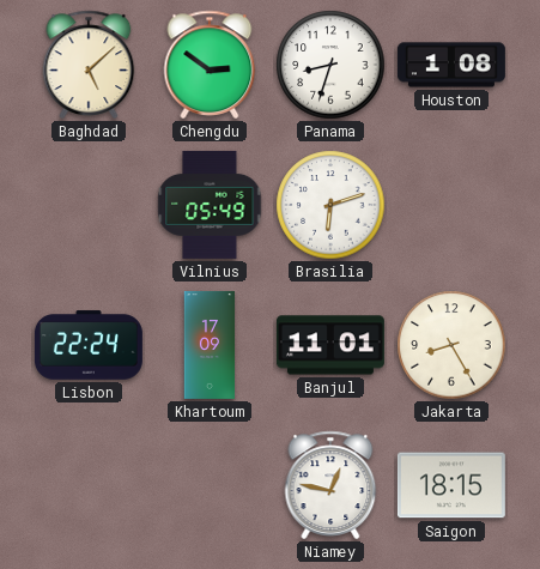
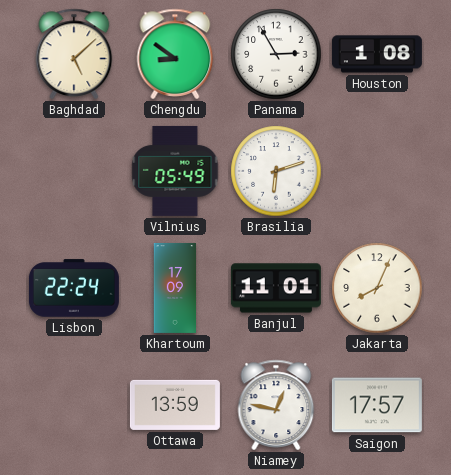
Chengdu: 2:51 -> 8:51
Panama: 8:33 -> 2:55
Jakarta: 8:25 -> 8:04
Ottawa: none -> 13:59
Saigon: 18:15 -> 17:57
